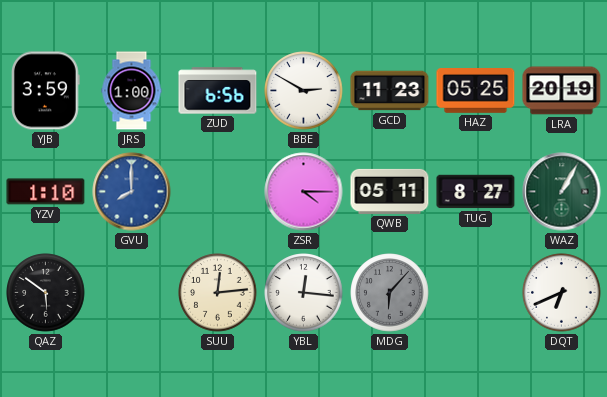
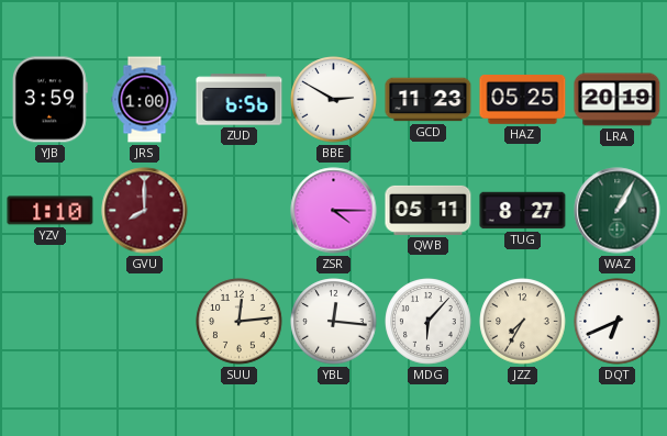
GVU dial: blue -> burgundy
QAZ: 5:51 -> none
MDG dial: grey -> white
JZZ: none -> 7:35
